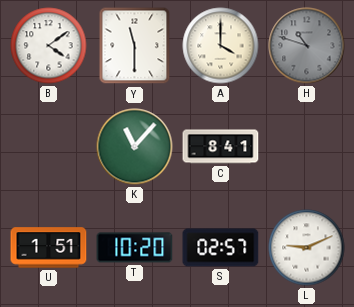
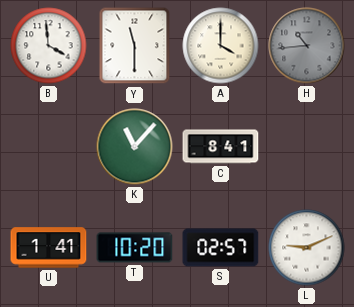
B: 4:09 -> 3:59
H: 10:48 -> 10:44
U: 1:51 -> 1:41
